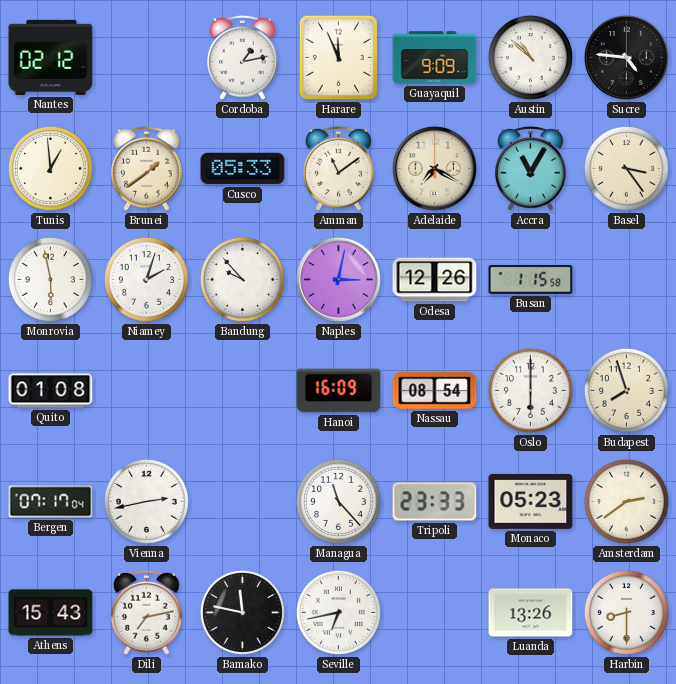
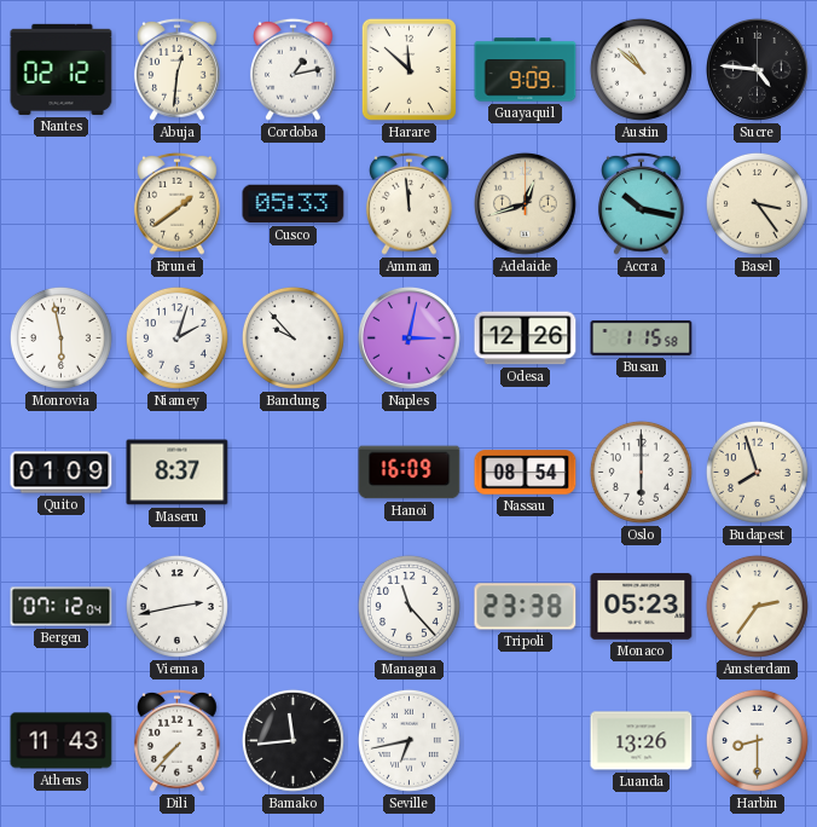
Abuja: none -> 12:31
Harare: 11:56 -> 11:52
Tunis: 12:59 -> none
Amman: 11:09 -> 11:59
Adelaide: 7:20 -> 12:42
Accra: 11:05 -> 10:17
Quito: 01:08 -> 01:09
Maseru: none -> 8:37
Bergen: 07:17 -> 07:12
Tripoli: 23:33 -> 23:38
Amsterdam: 2:39 -> 2:36
Athens: 15:43 -> 11:43
Dili: 7:13 -> 7:37
Bamako: 11:47 -> 11:44
